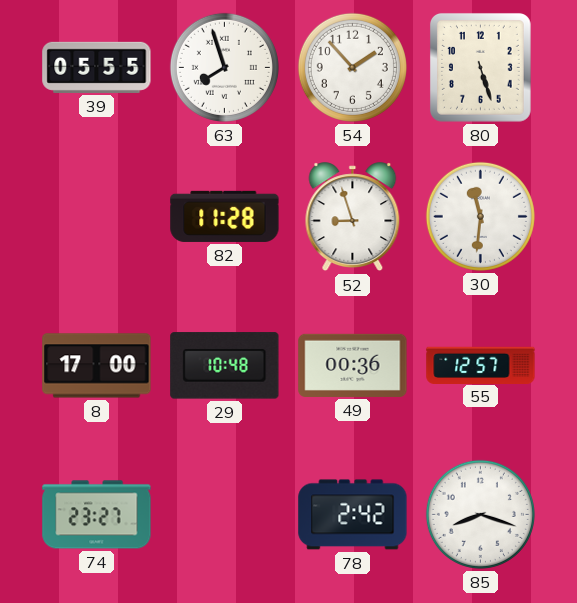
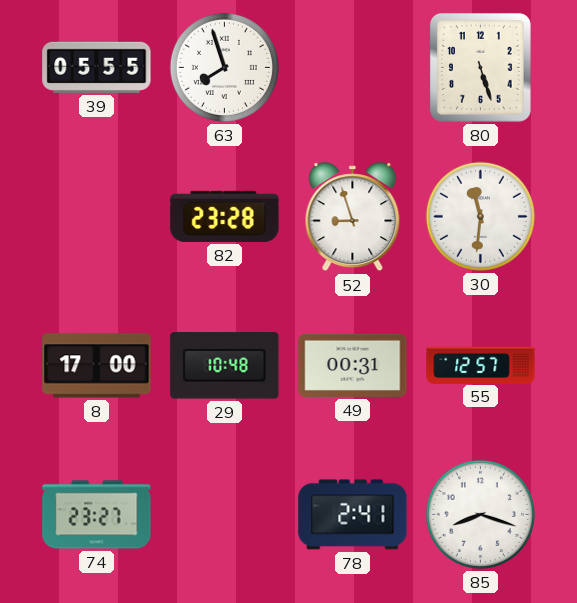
54: 1:53 -> none
82: 11:28 -> 23:28
49: 00:36 -> 00:31
78: 2:42 -> 2:41
